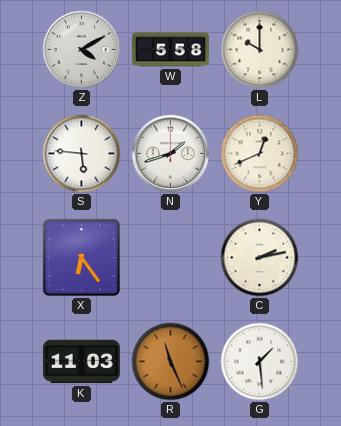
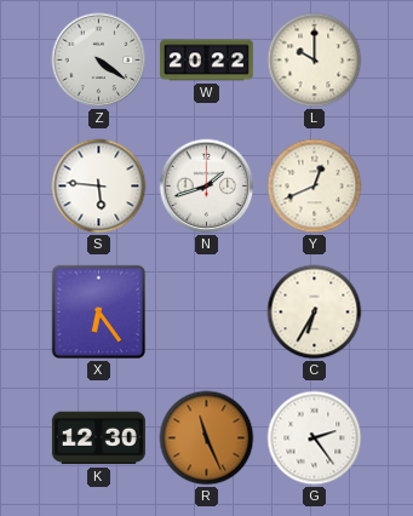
Z: 4:10 -> 4:21
W: 5:58 -> 20:22
C: 2:13 -> 6:35
K: 11:03 -> 12:30
G: 1:29 -> 2:24
